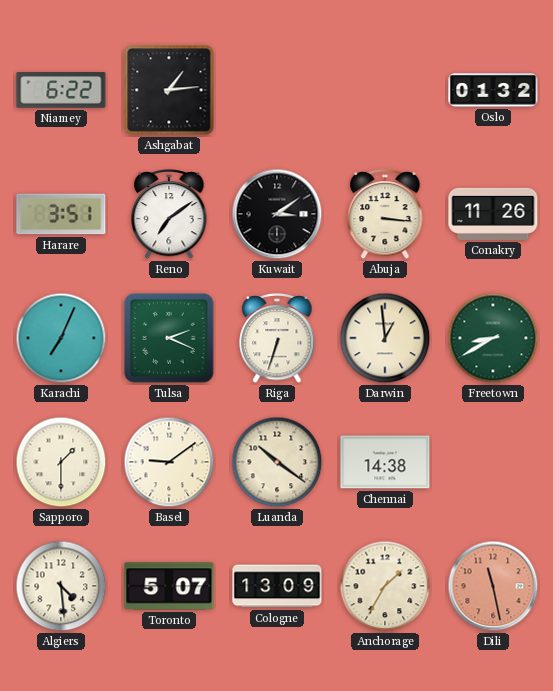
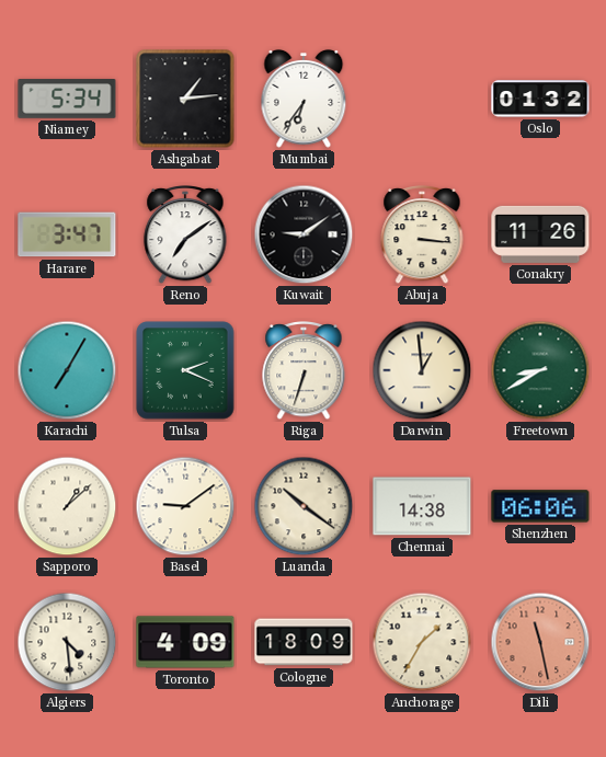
Niamey: 6:22 -> 5:34
Mumbai: none -> 6:36
Harare: 3:51 -> 3:47
Kuwait: 3:09 -> 9:09
Karachi: 7:04 -> 7:05
Sapporo: 1:30 -> 1:08
Shenzhen: none -> 06:06
Toronto: 5:07 -> 4:09
Cologne: 13:09 -> 18:09
